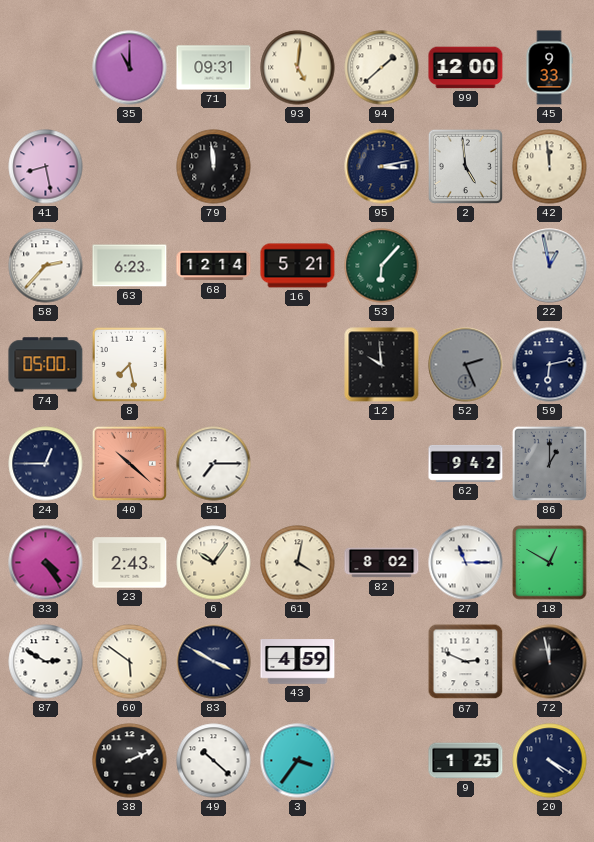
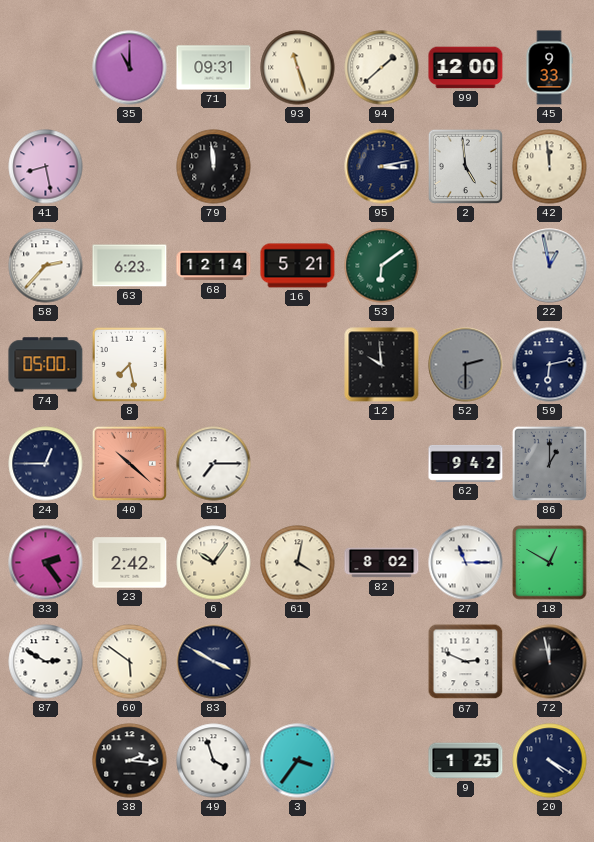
93: 5:01 -> 11:27
53: 6:07 -> 6:09
52: 2:26 -> 2:30
33: 4:24 -> 2:24
23: 2:43 -> 2:42
43: 4:59 -> none
38: 2:11 -> 2:16
49: 10:22 -> 3:57
